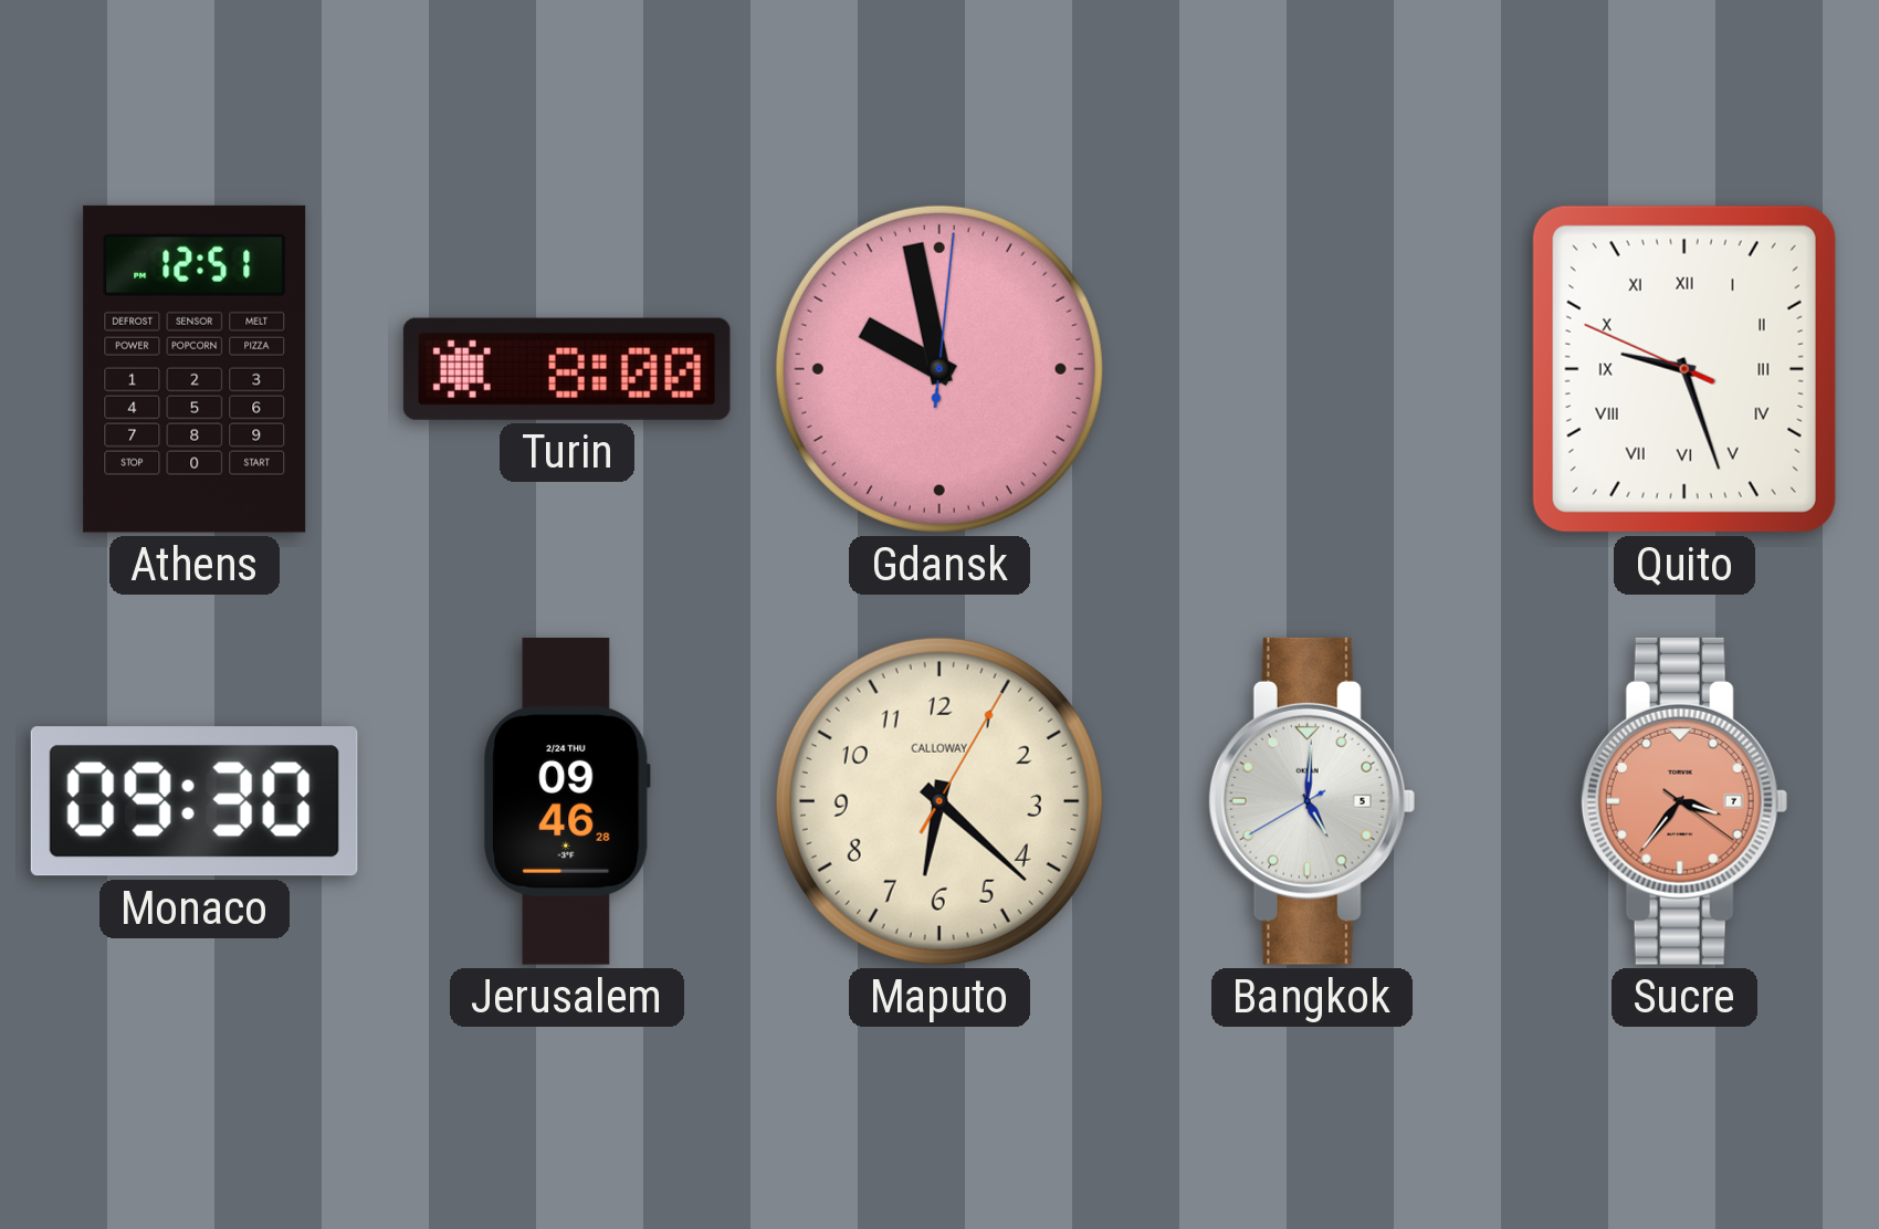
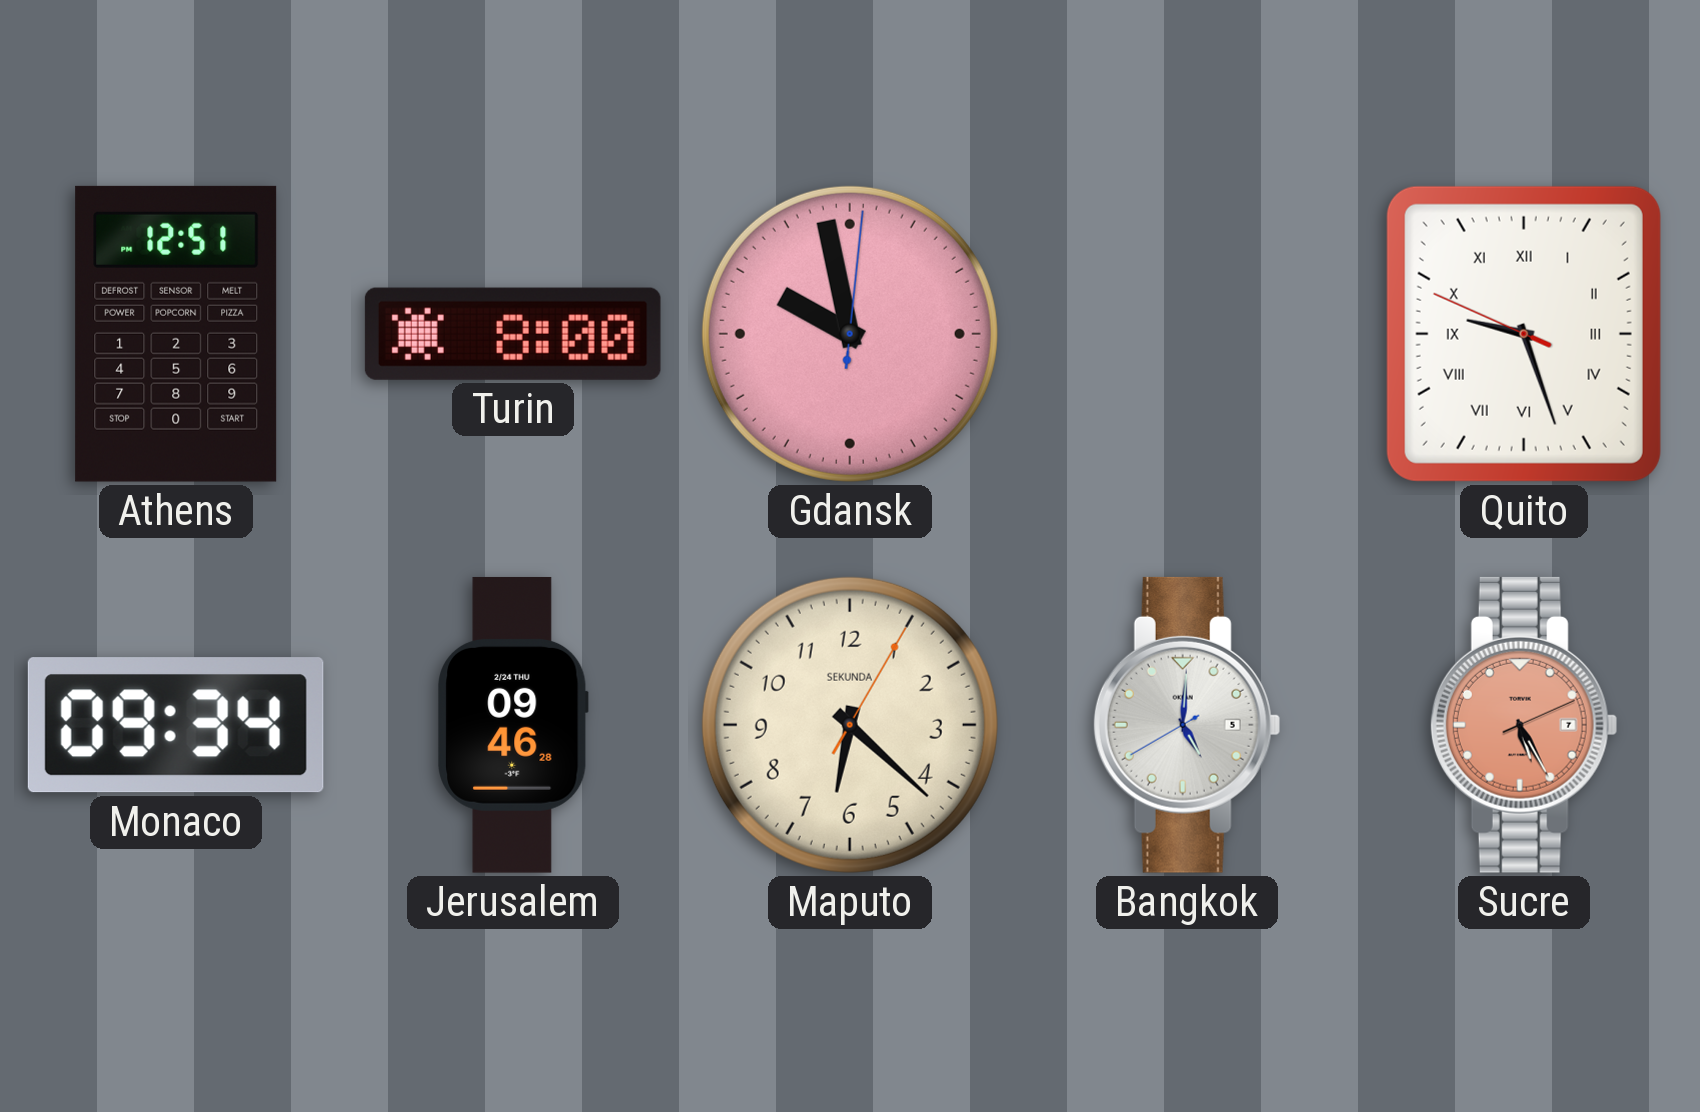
Monaco: 09:30 -> 09:34
Maputo brand: CALLOWAY -> SEKUNDA
Sucre: 3:36 -> 5:25
